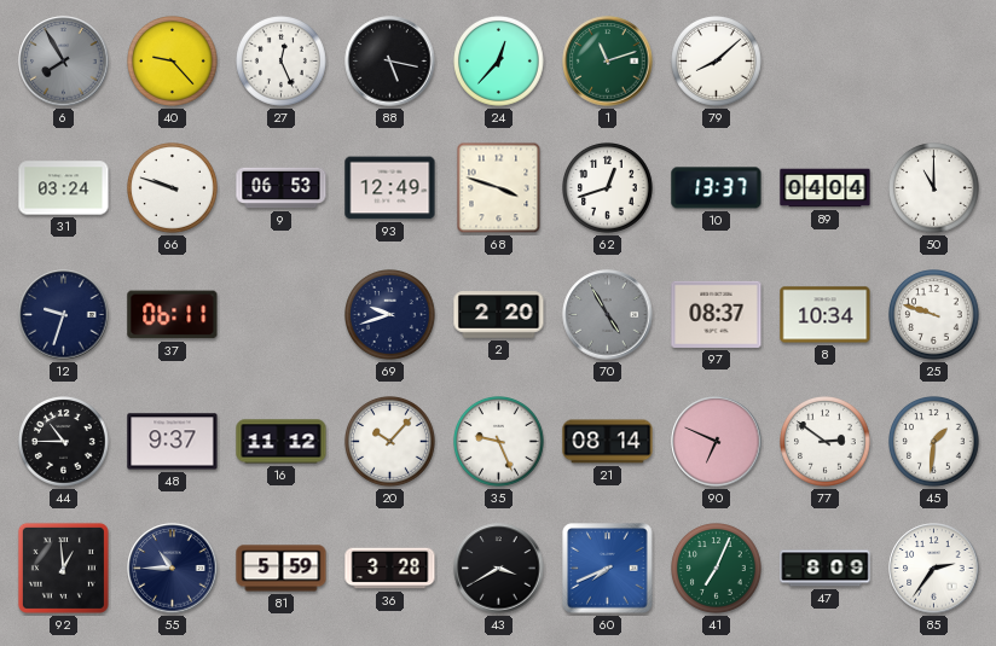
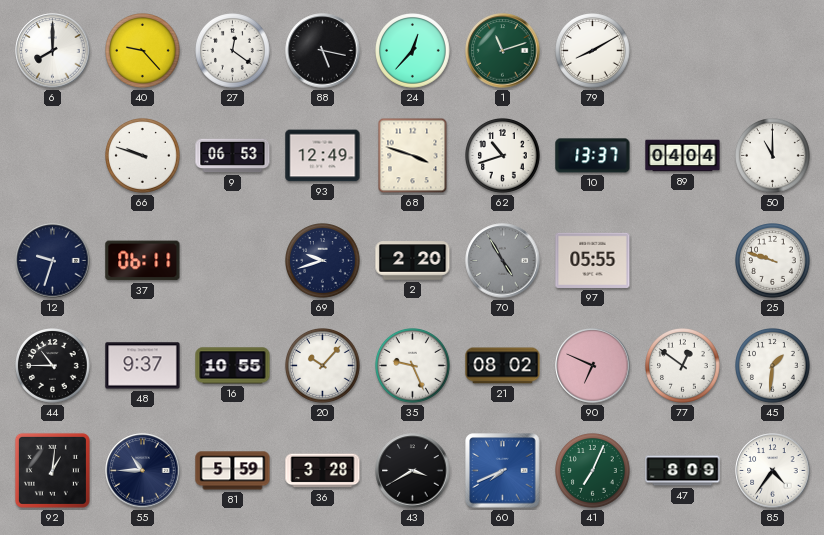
6: 7:55 -> 8:00
6 dial: grey -> white
27: 12:26 -> 12:21
79: 8:08 -> 8:10
31: 03:24 -> none
62: 12:42 -> 10:42
97: 08:37 -> 05:55
8: 10:34 -> none
16: 11:12 -> 10:55
21: 08:14 -> 08:02
77: 2:51 -> 12:51
92: 12:59 -> 1:01
85: 2:36 -> 4:36
